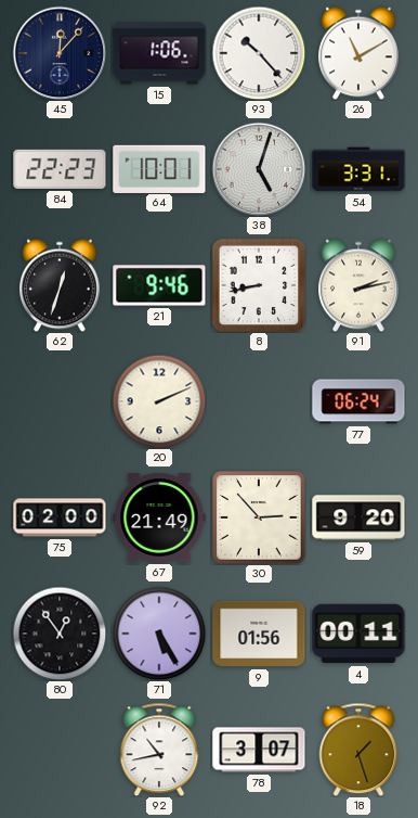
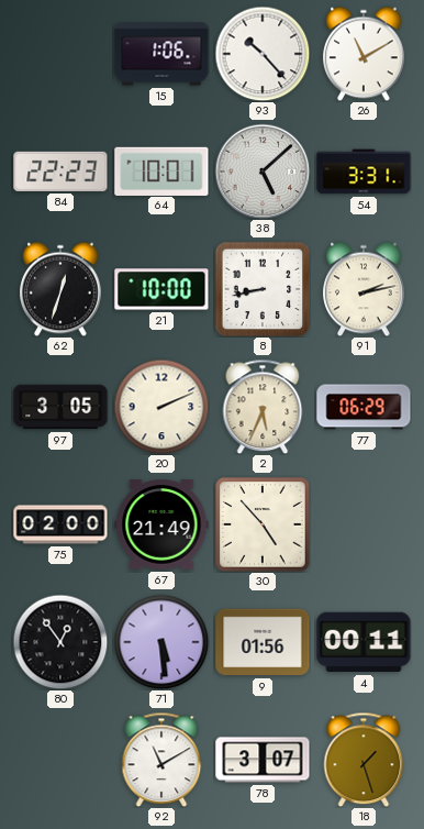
45: 12:07 -> none
38: 5:03 -> 5:08
21: 9:46 -> 10:00
97: none -> 3:05
2: none -> 5:34
77: 06:24 -> 06:29
30: 2:53 -> 4:53
59: 9:20 -> none
71: 5:25 -> 5:29
92: 10:43 -> 11:10
